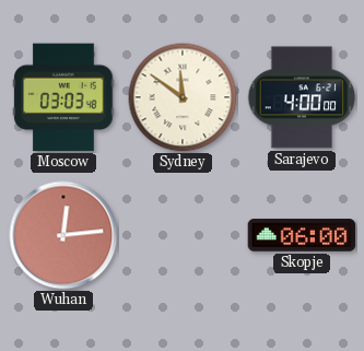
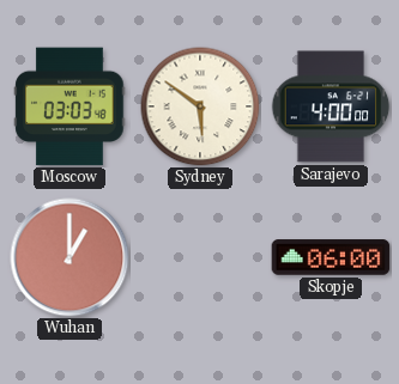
Sydney: 11:51 -> 5:51
Wuhan: 12:14 -> 1:00
